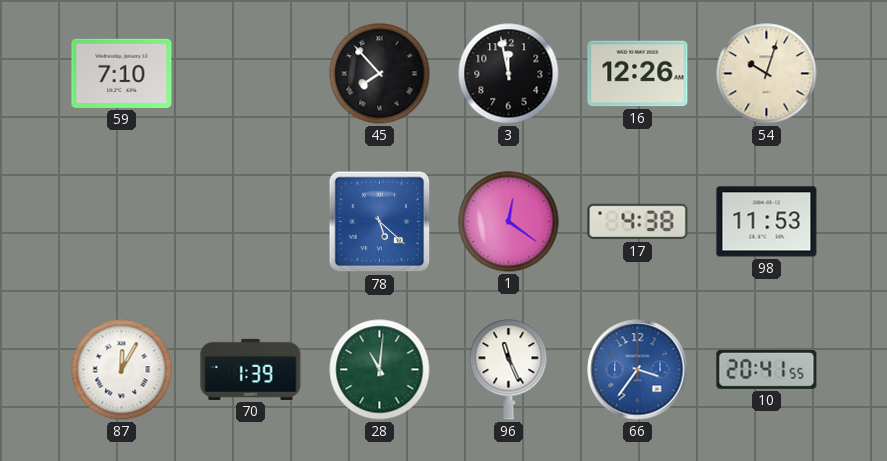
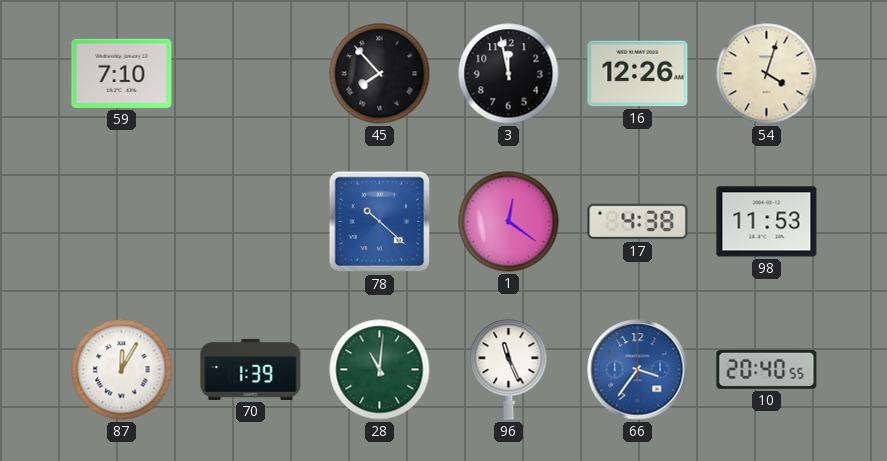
54: 10:03 -> 4:03
78: 5:22 -> 10:22
10: 20:41 -> 20:40
